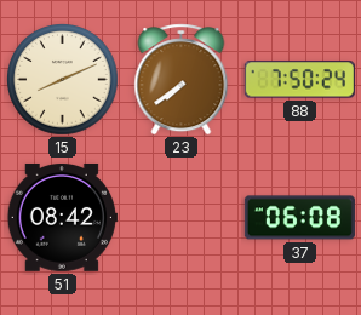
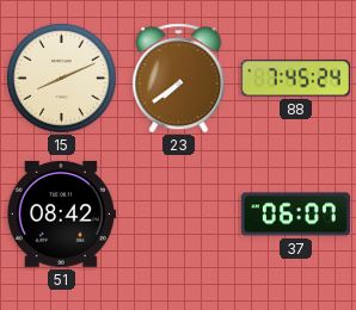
88: 7:50 -> 7:45
37: 06:08 -> 06:07
